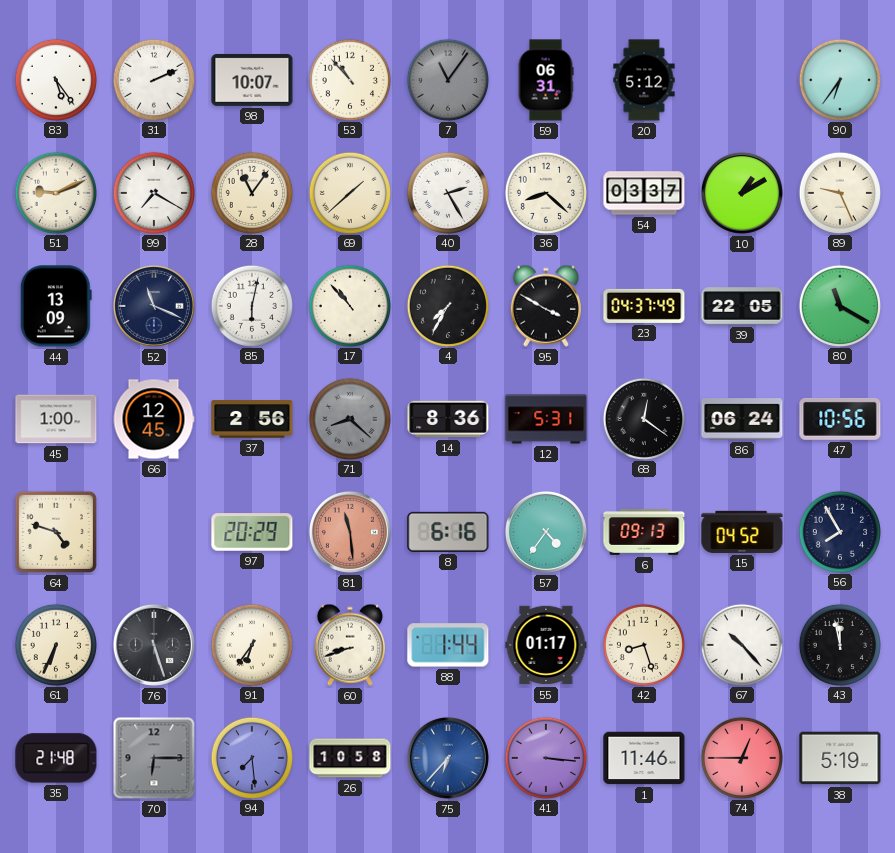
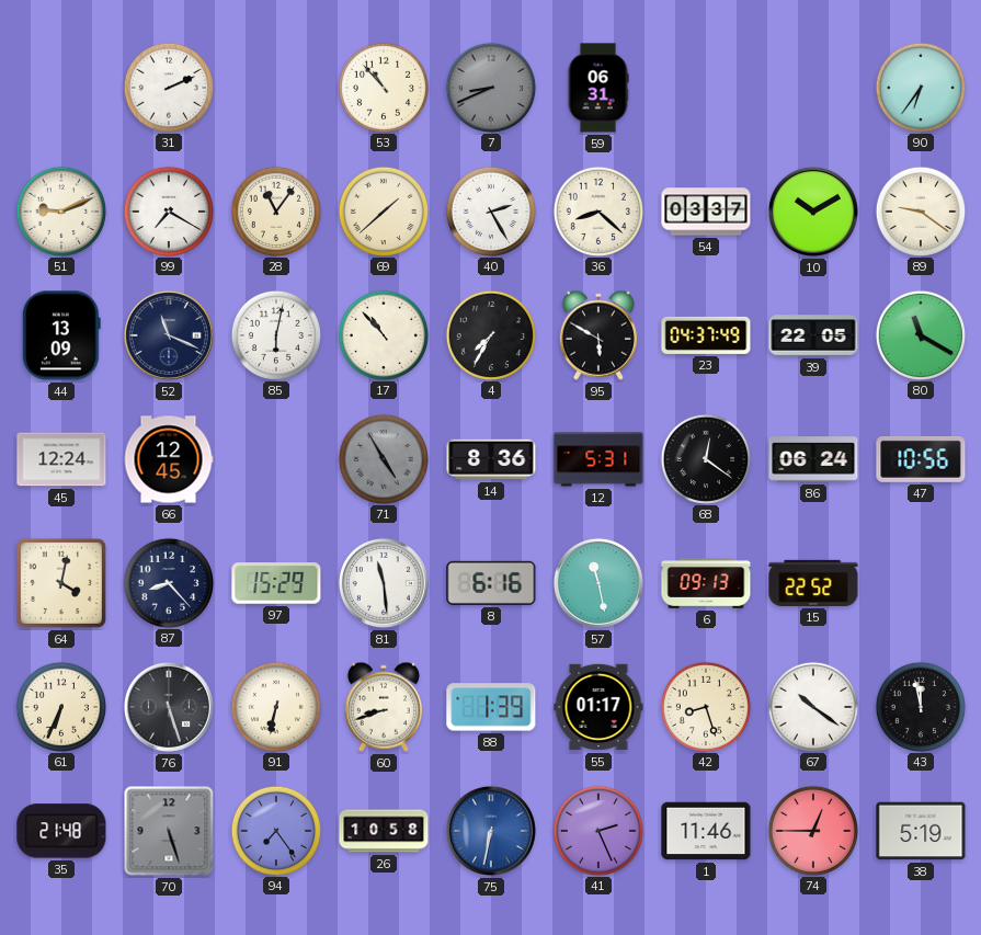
83: 5:24 -> none
98: 10:07 -> none
7: 11:06 -> 8:41
20: 5:12 -> none
10: 1:10 -> 10:10
89: 9:26 -> 9:21
95: 3:50 -> 5:50
45: 1:00 -> 12:24
37: 2:56 -> none
71: 8:22 -> 4:55
64: 4:48 -> 4:02
87: none -> 8:23
97: 20:29 -> 15:29
81 dial: salmon -> white
57: 4:36 -> 11:28
15: 04:52 -> 22:52
56: 7:55 -> none
91: 6:36 -> 6:32
88: 1:44 -> 1:39
67: 10:23 -> 10:21
70: 6:15 -> 5:27
94: 7:29 -> 7:24
75: 6:37 -> 6:32
41: 3:16 -> 2:26
